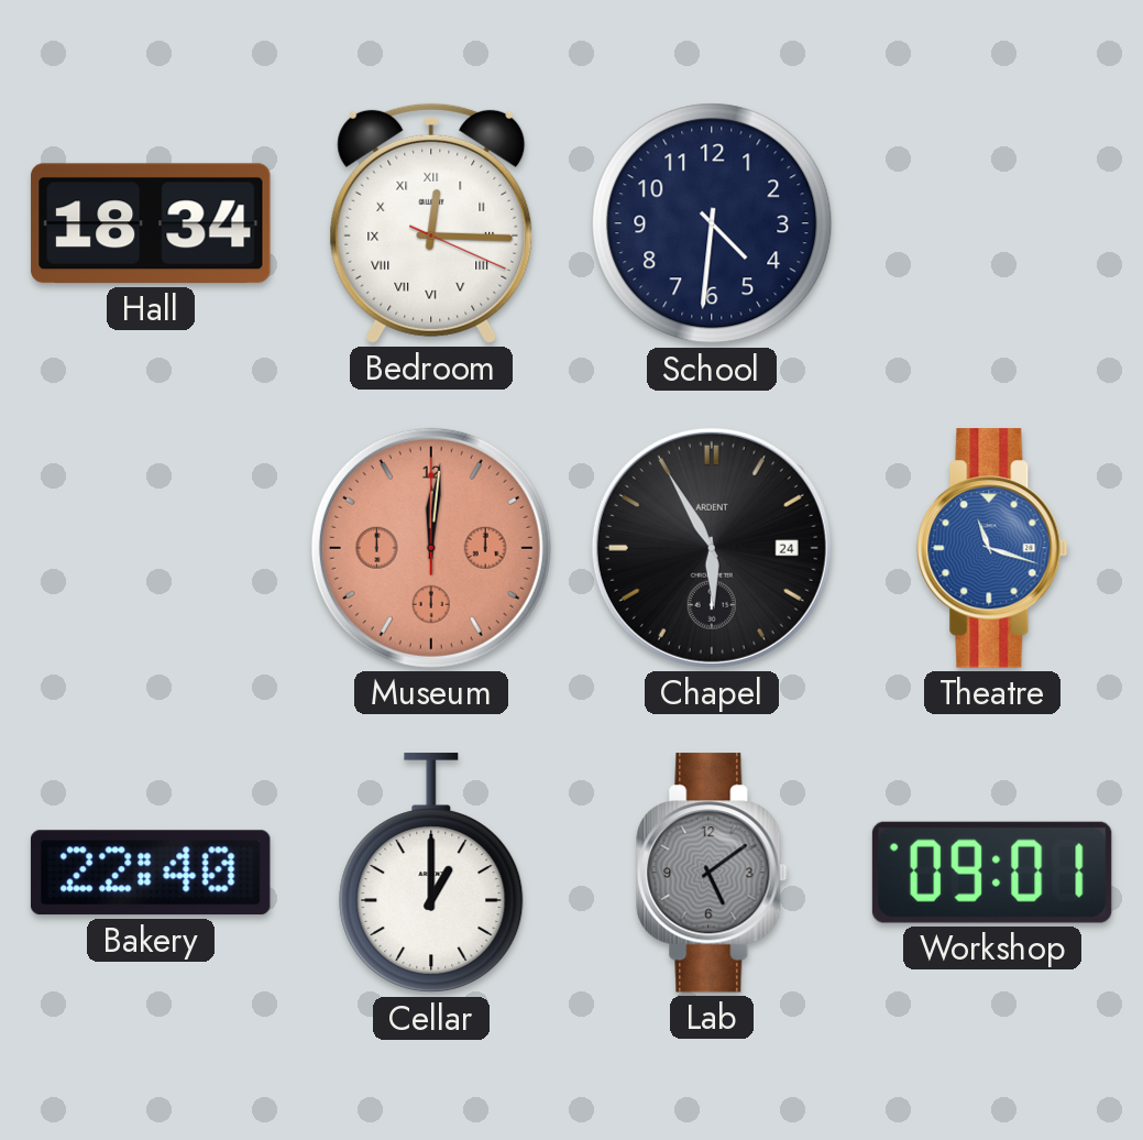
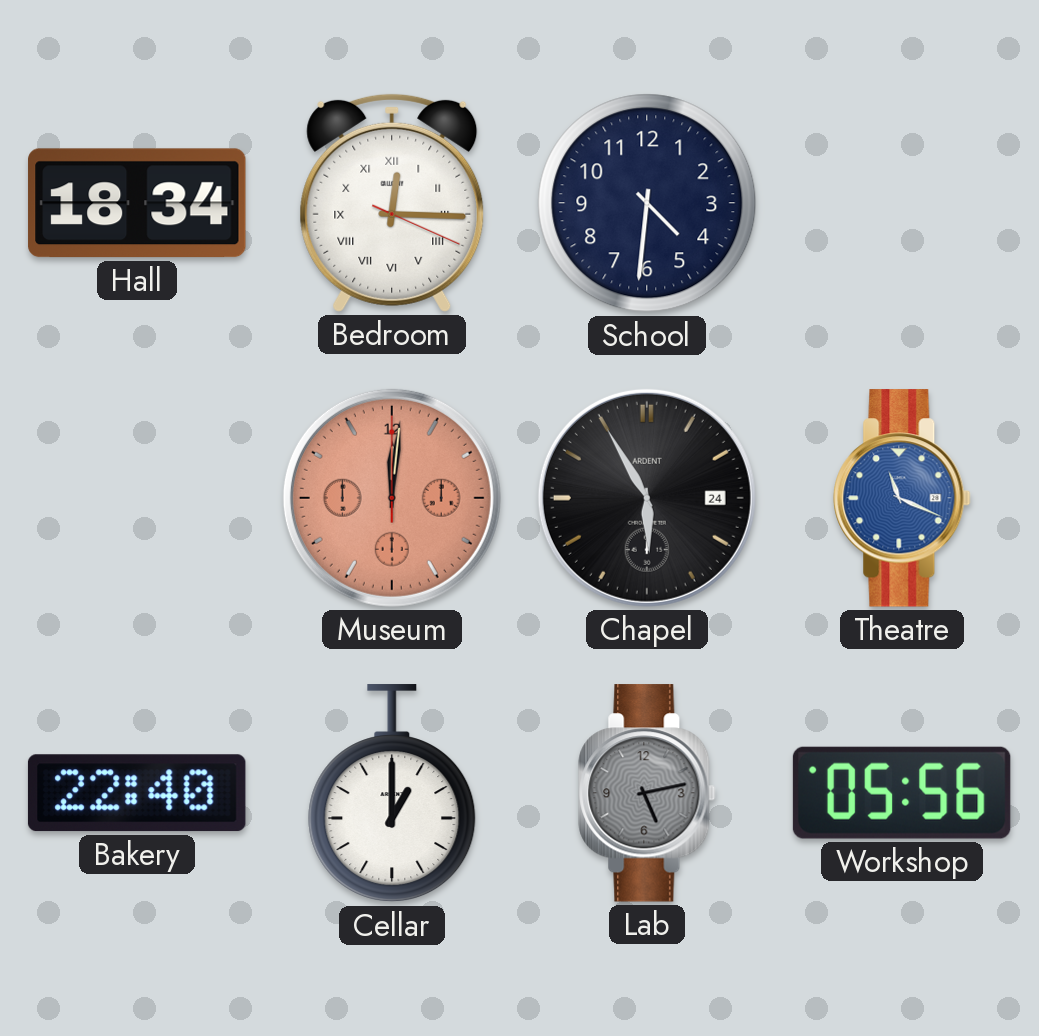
Theatre: 11:18 -> 11:19
Lab: 5:09 -> 5:13
Workshop: 09:01 -> 05:56
